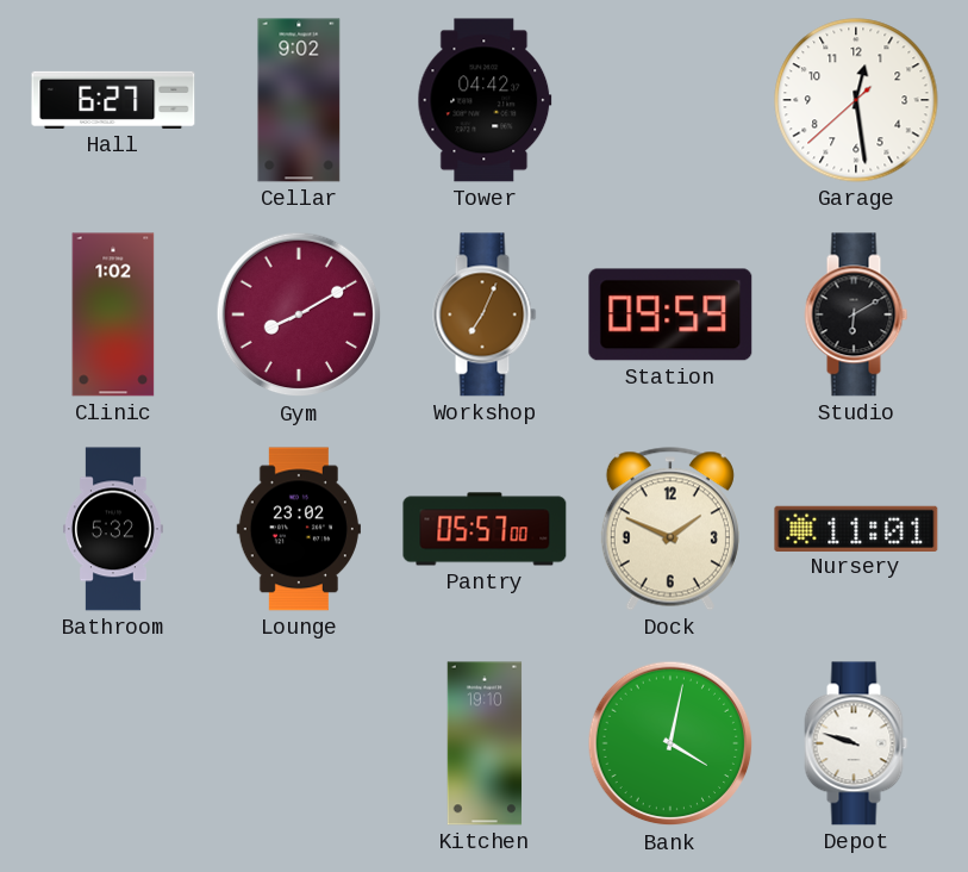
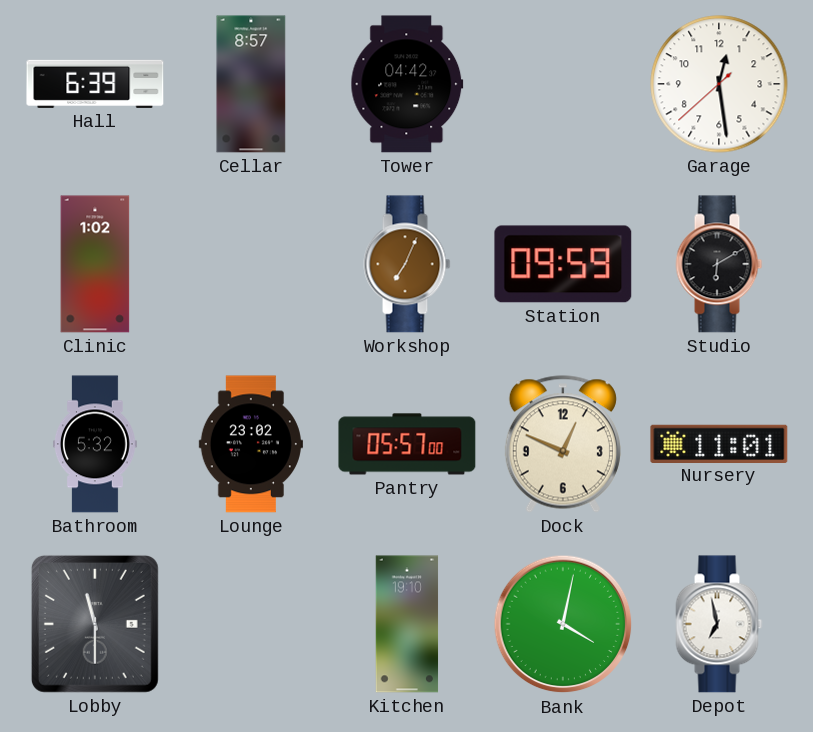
Hall: 6:27 -> 6:39
Cellar: 9:02 -> 8:57
Gym: 8:10 -> none
Dock: 1:49 -> 12:49
Lobby: none -> 11:30
Depot: 9:48 -> 6:58
